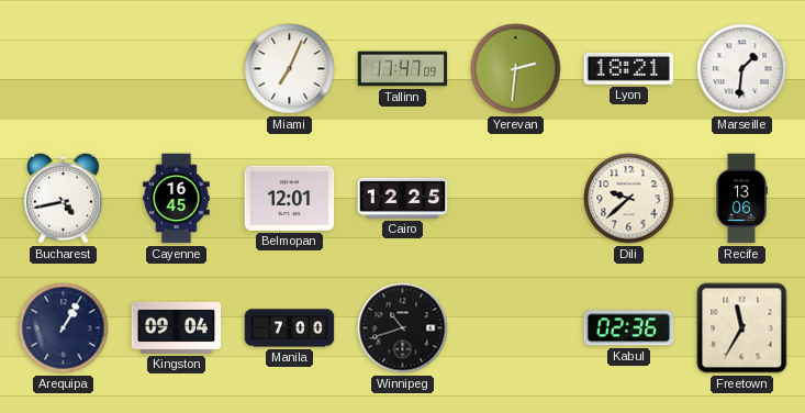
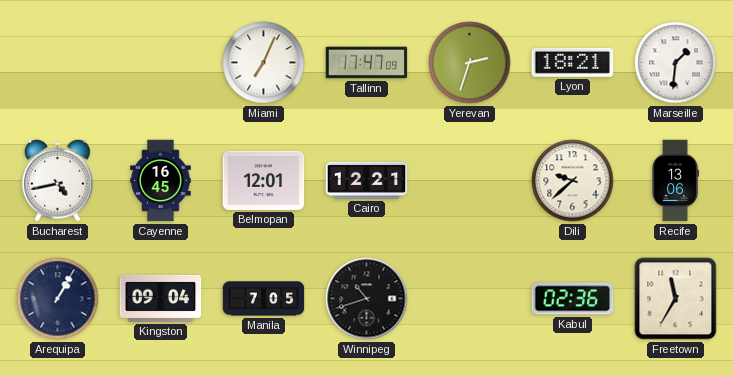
Yerevan: 2:31 -> 2:33
Cairo: 12:25 -> 12:21
Manila: 7:00 -> 7:05
